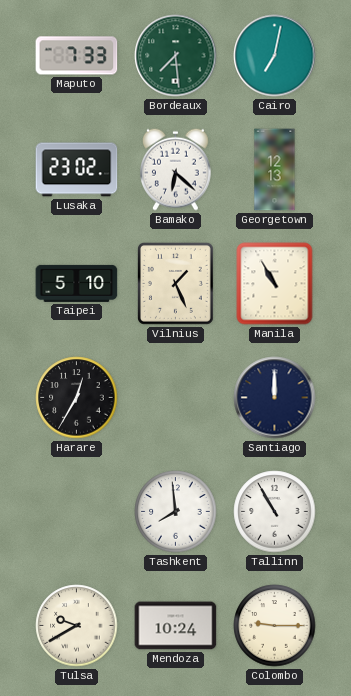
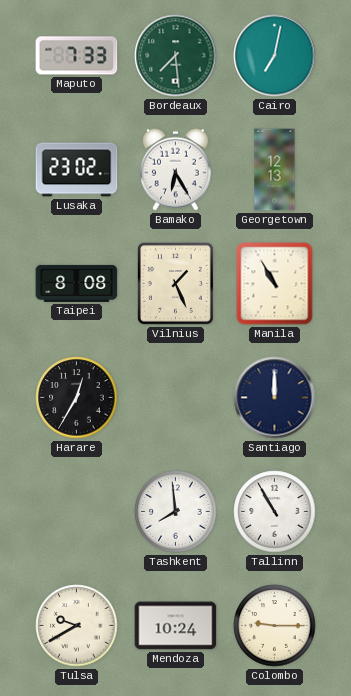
Bamako: 6:22 -> 6:25
Taipei: 5:10 -> 8:08
